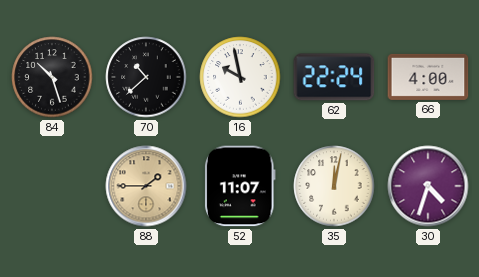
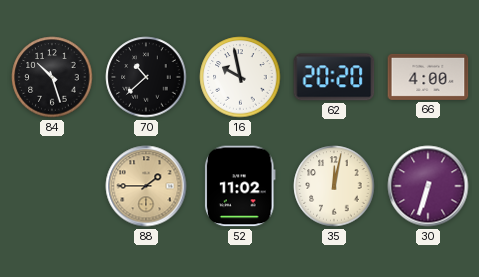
62: 22:24 -> 20:20
52: 11:07 -> 11:02
30: 4:33 -> 6:33
